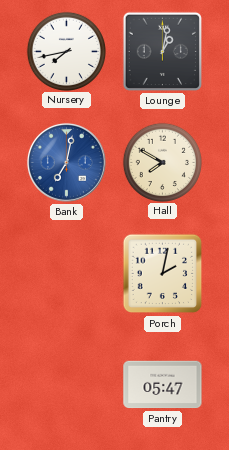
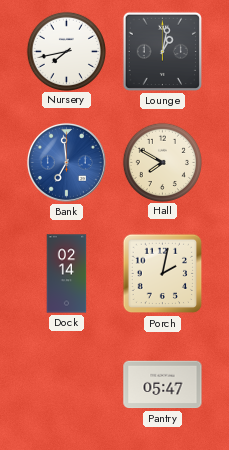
Bank: 7:02 -> 6:59
Dock: none -> 02:14
